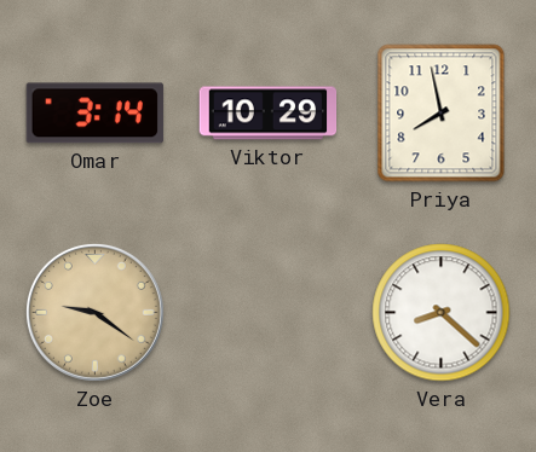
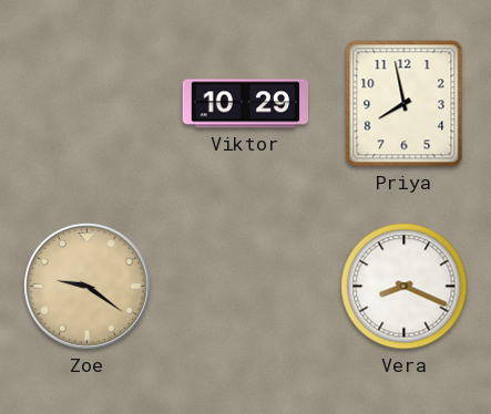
Omar: 3:14 -> none
Vera: 8:22 -> 8:19
